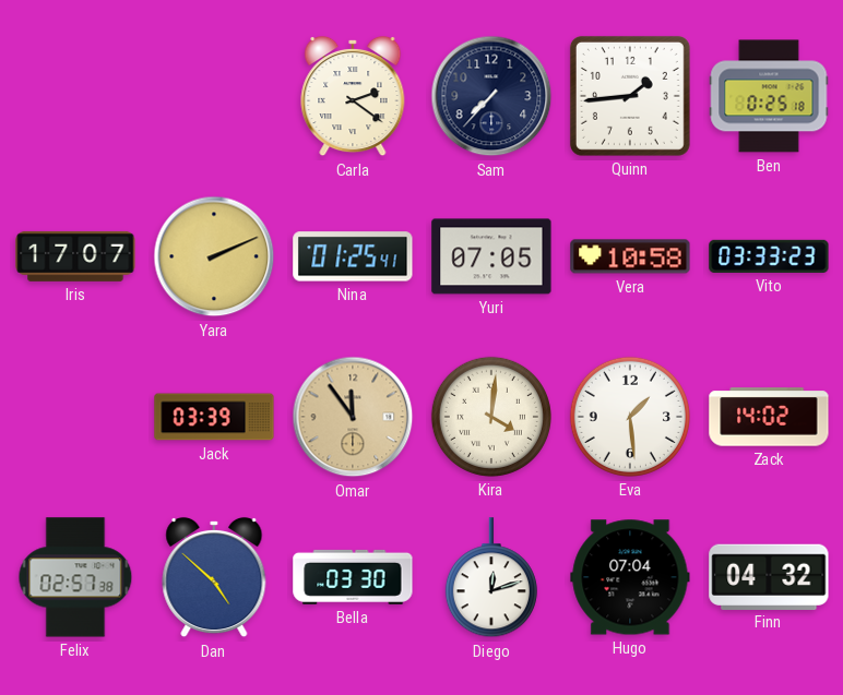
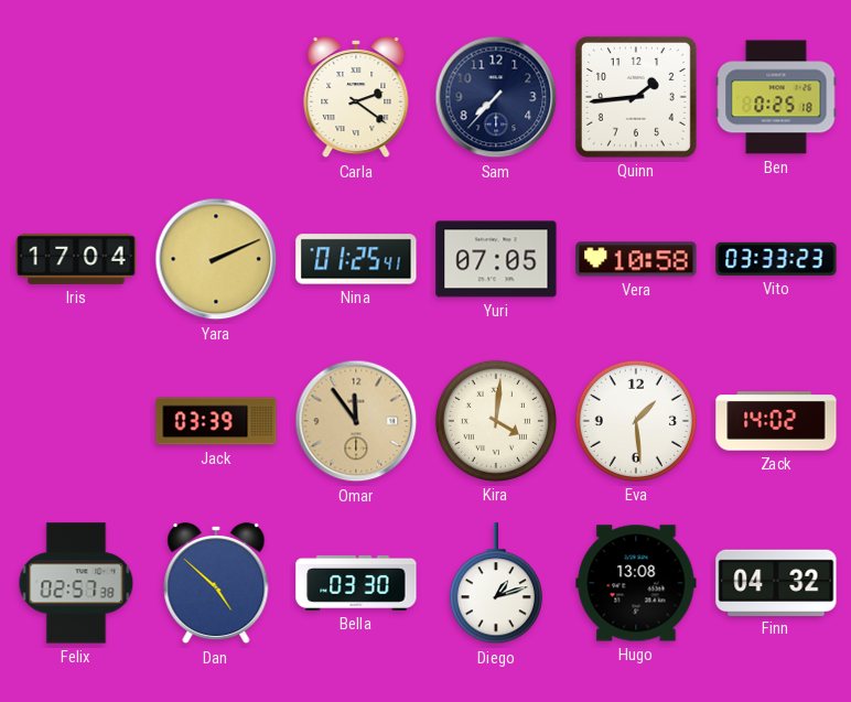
Iris: 17:07 -> 17:04
Diego: 12:12 -> 1:12
Hugo: 07:04 -> 13:08
